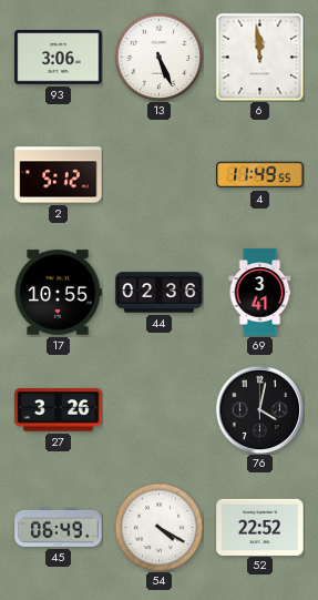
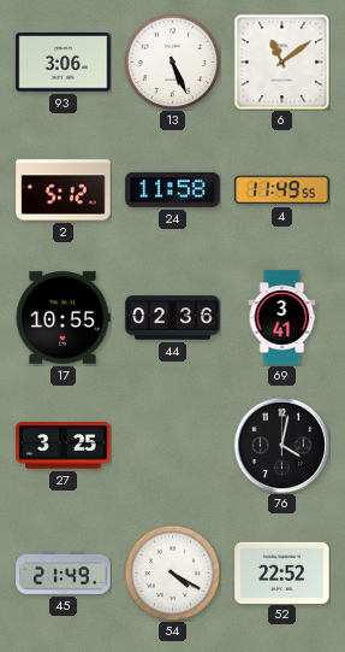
6: 11:59 -> 11:09
24: none -> 11:58
27: 3:26 -> 3:25
45: 06:49 -> 21:49
